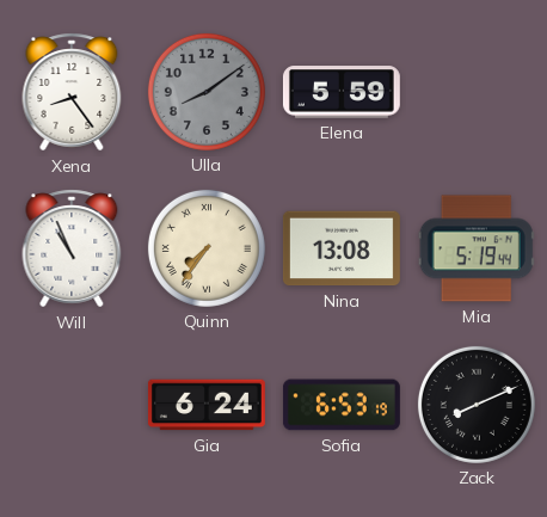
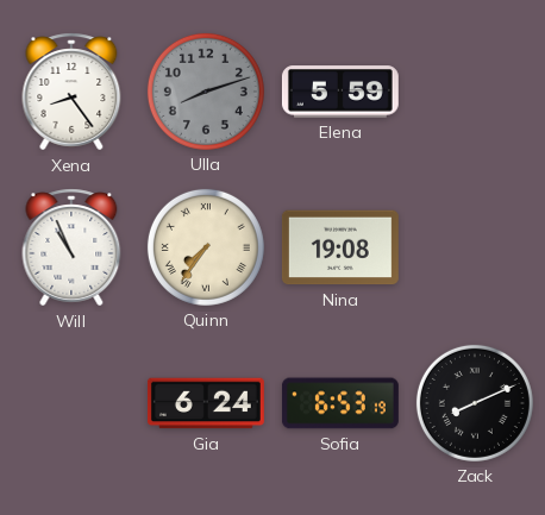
Ulla: 8:09 -> 8:12
Nina: 13:08 -> 19:08
Mia: 5:19 -> none
